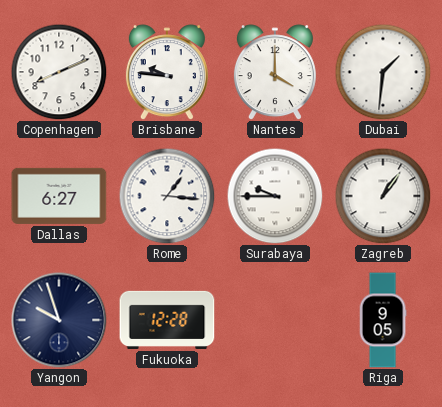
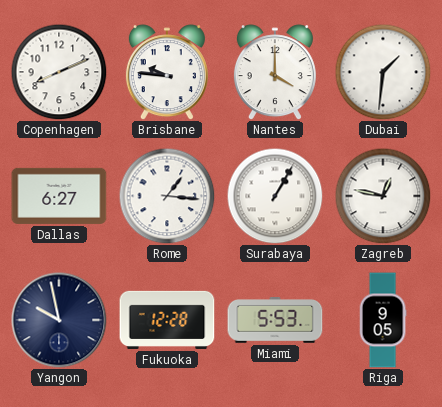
Surabaya: 9:45 -> 1:05
Zagreb: 1:06 -> 12:47
Yangon: 9:57 -> 9:58
Miami: none -> 5:53
